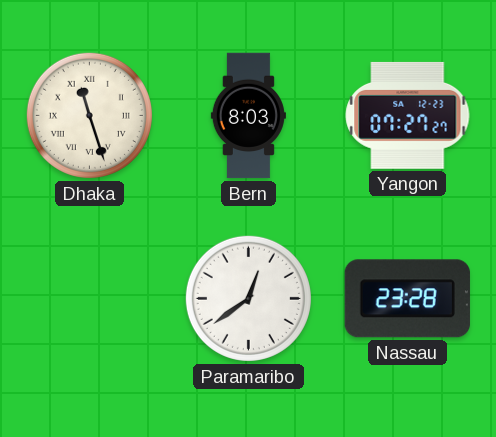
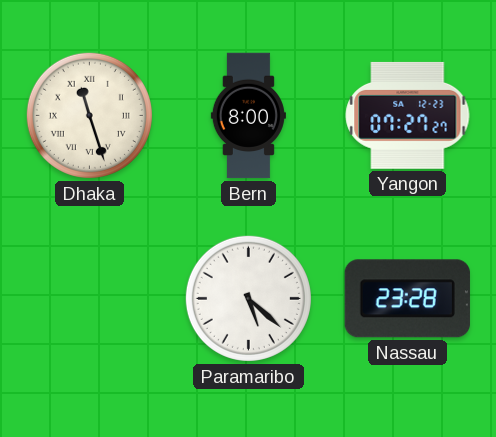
Bern: 8:03 -> 8:00
Paramaribo: 12:39 -> 5:22
